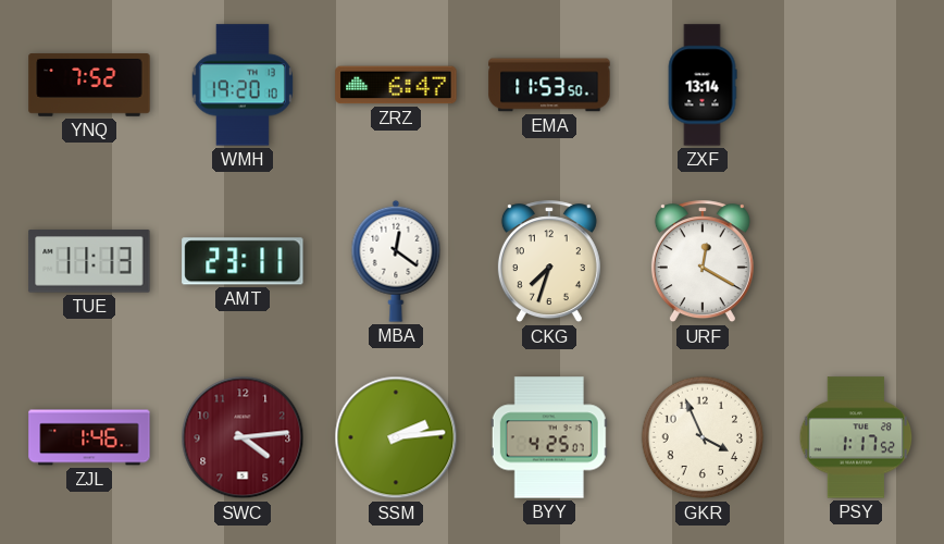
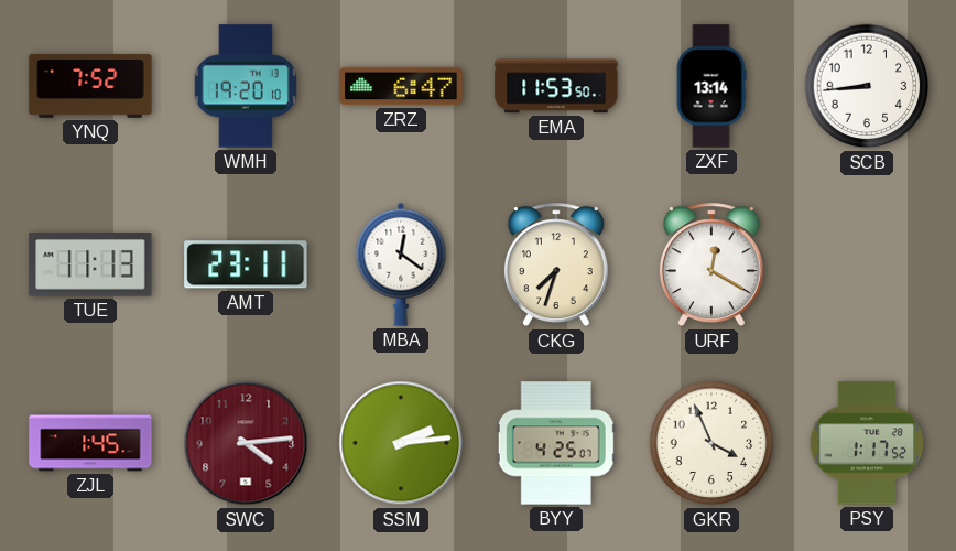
SCB: none -> 8:44
ZJL: 1:46 -> 1:45
